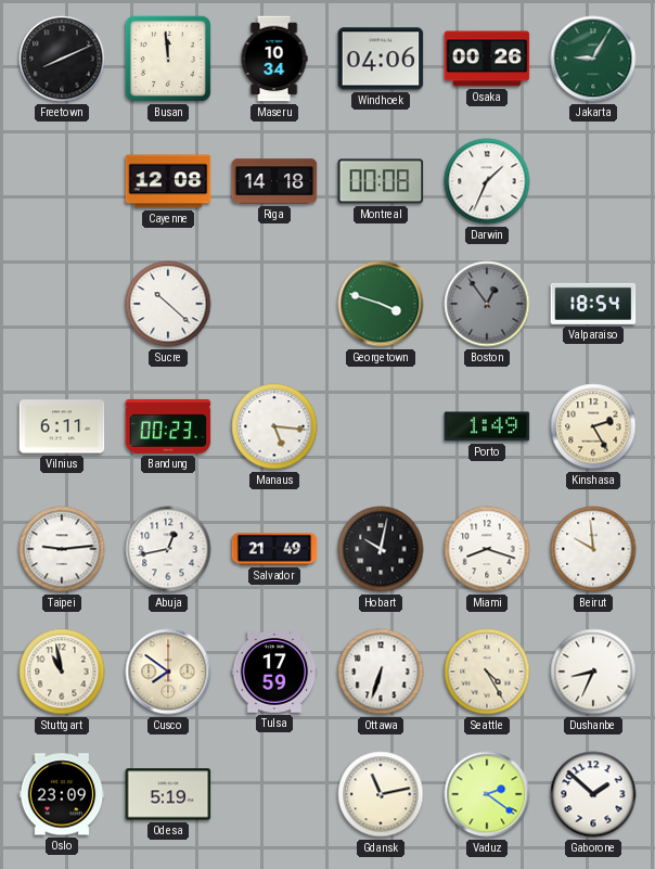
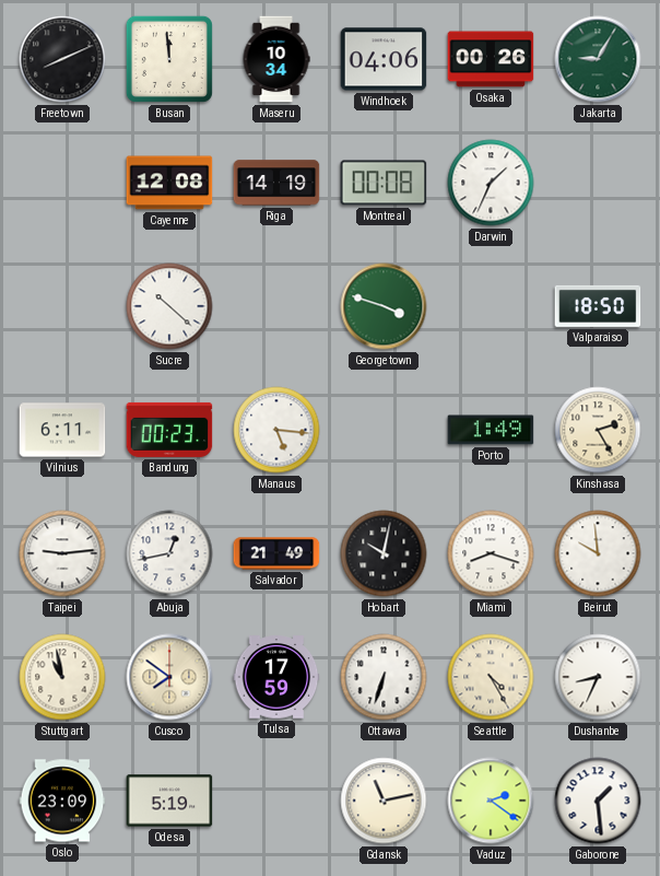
Riga: 14:18 -> 14:19
Boston: 12:54 -> none
Valparaiso: 18:54 -> 18:50
Gaborone: 1:52 -> 1:29
